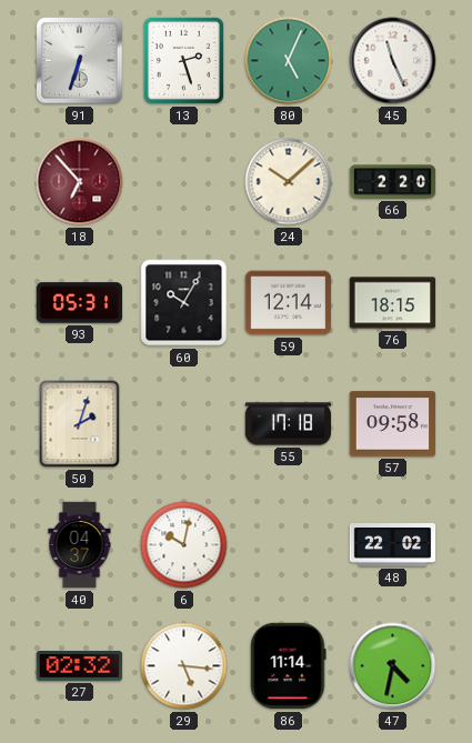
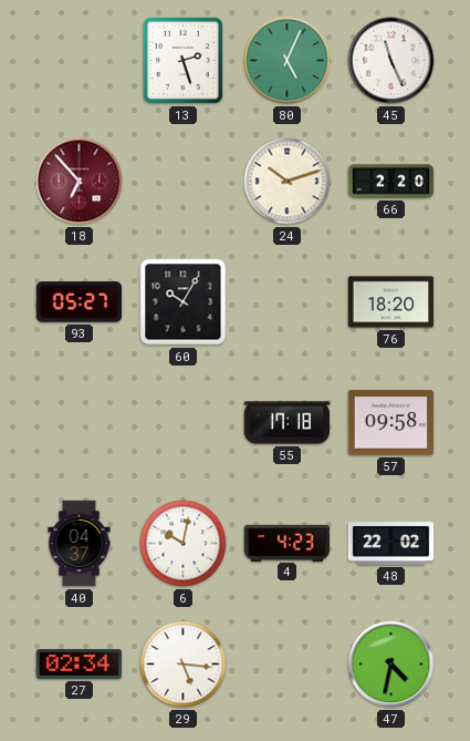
91: 6:33 -> none
24: 10:08 -> 10:12
93: 05:31 -> 05:27
59: 12:14 -> none
76: 18:15 -> 18:20
50: 2:03 -> none
4: none -> 4:23
27: 02:32 -> 02:34
86: 11:14 -> none
